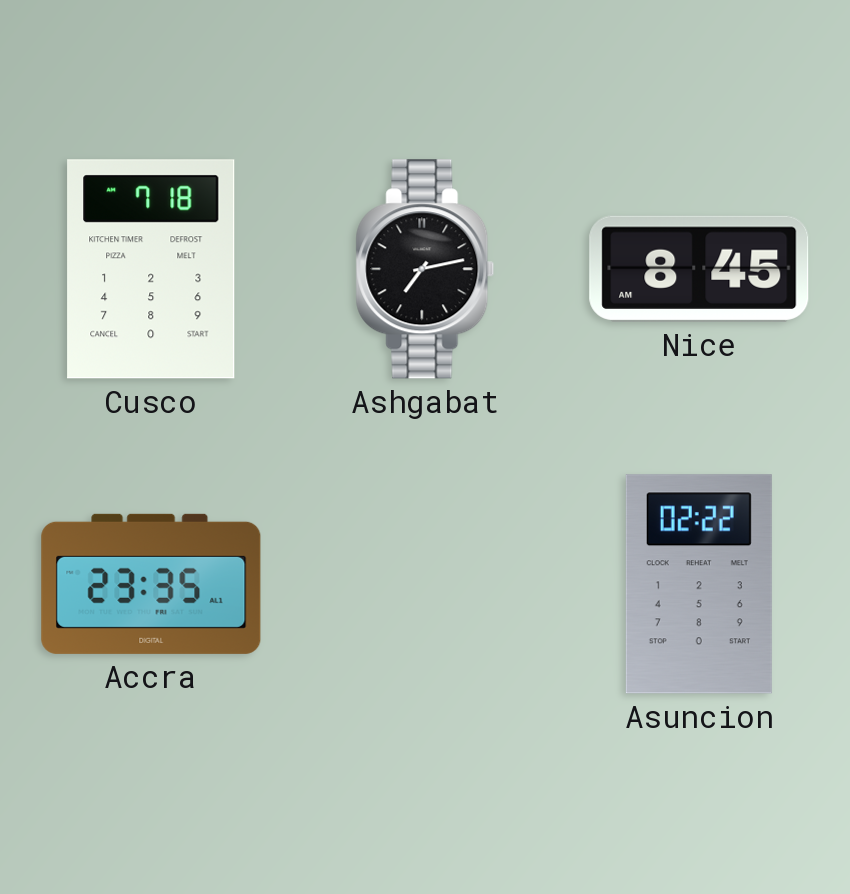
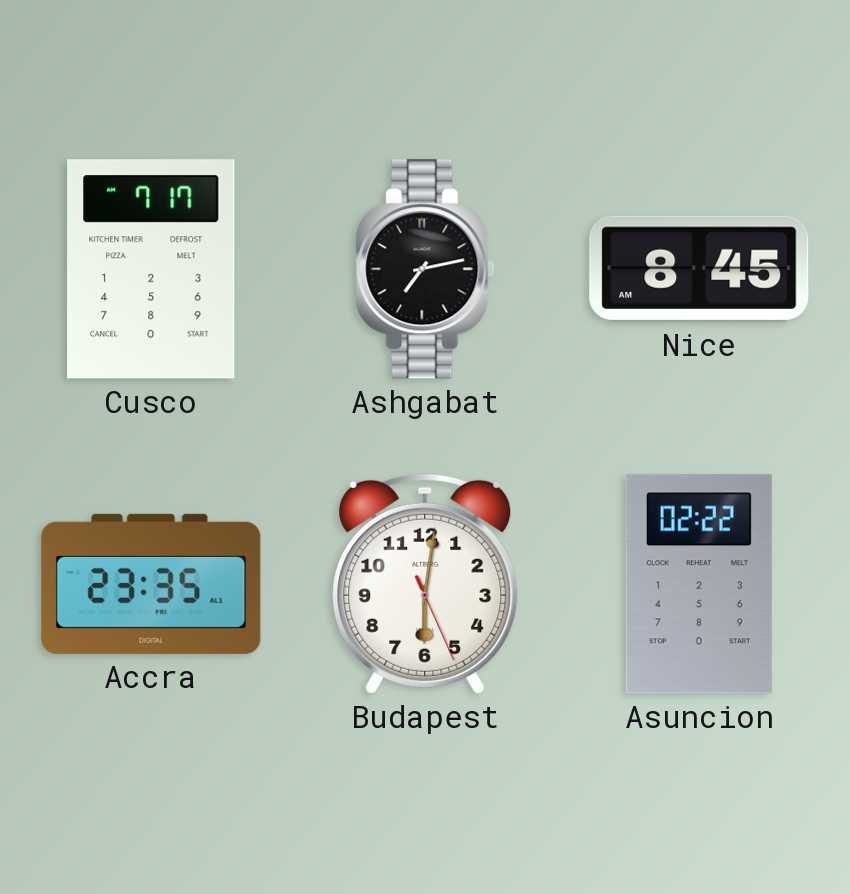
Cusco: 7:18 -> 7:17
Budapest: none -> 6:01
